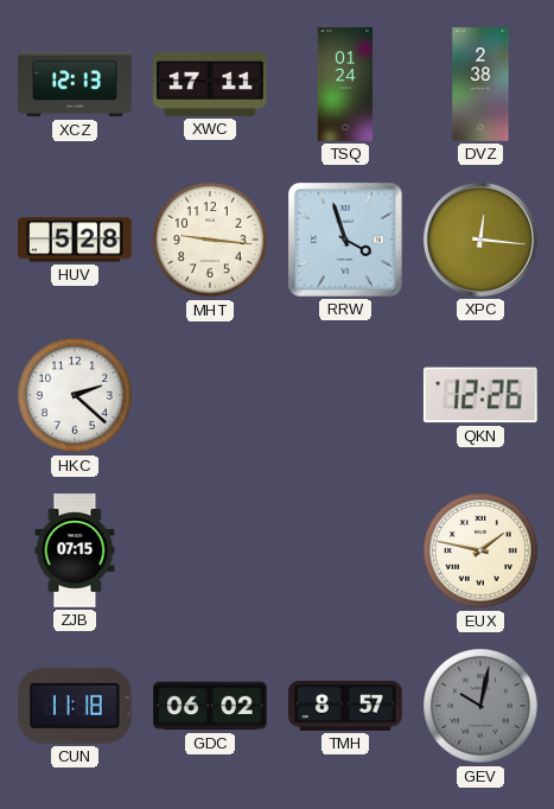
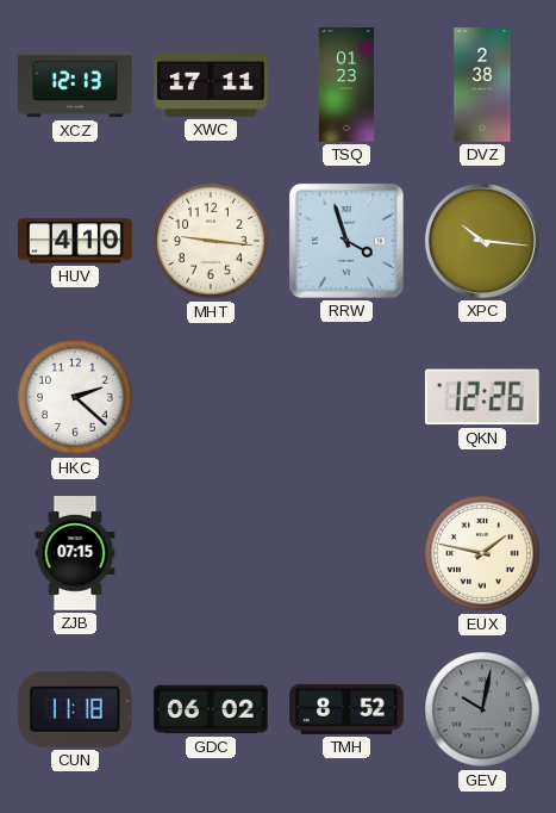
TSQ: 01:24 -> 01:23
HUV: 5:28 -> 4:10
XPC: 12:16 -> 10:16
TMH: 8:57 -> 8:52
